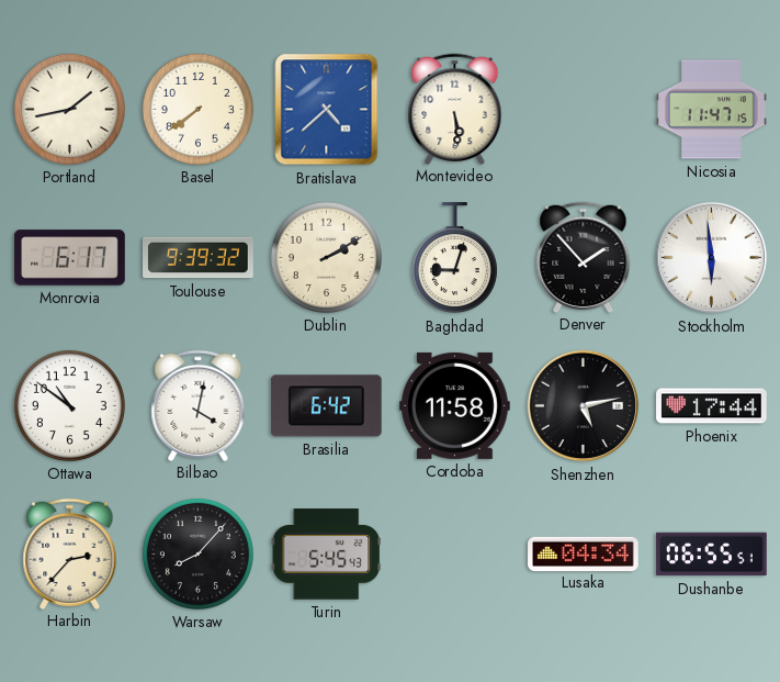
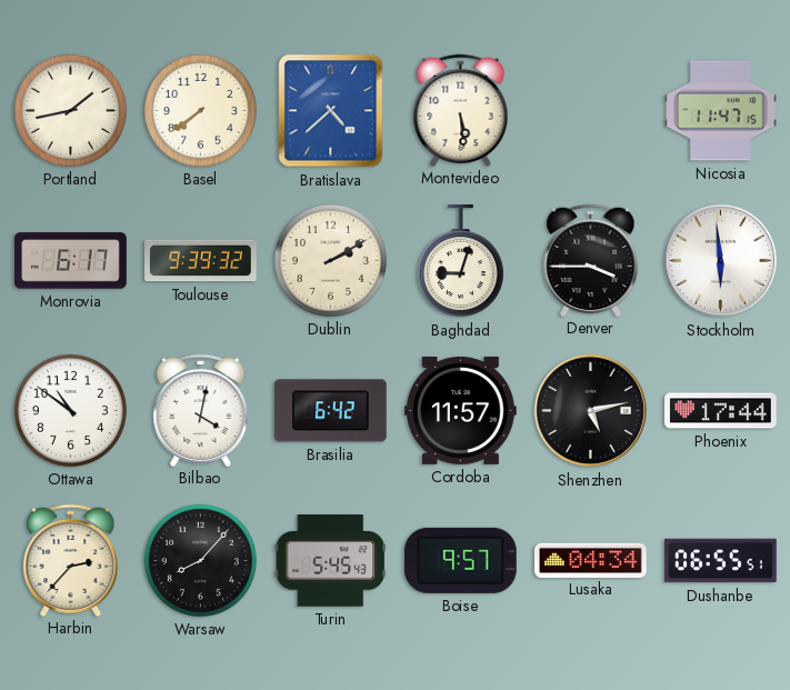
Denver: 1:53 -> 3:45
Cordoba: 11:58 -> 11:57
Boise: none -> 9:57
